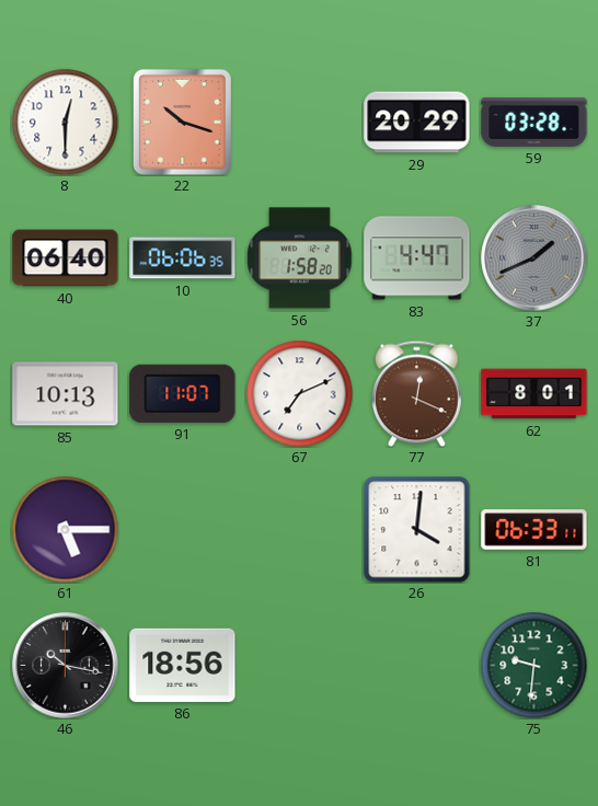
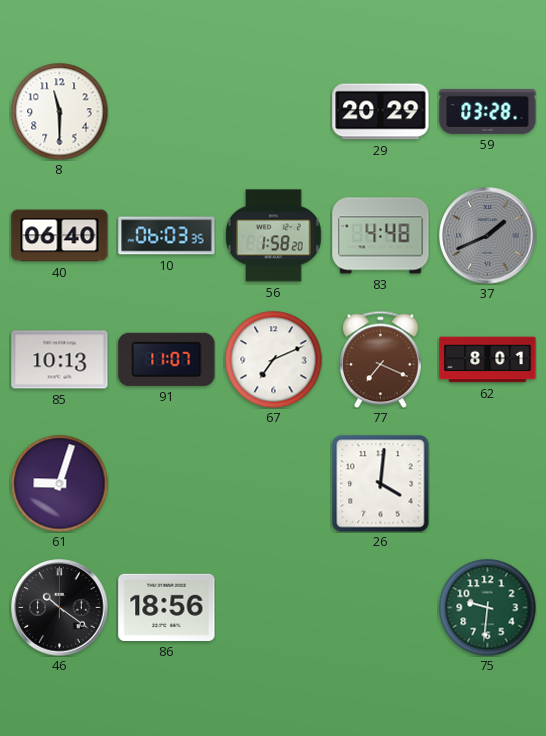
8: 12:30 -> 11:30
22: 10:18 -> none
10: 06:06 -> 06:03
83: 4:47 -> 4:48
77: 12:19 -> 7:19
61: 5:15 -> 9:03
81: 06:33 -> none
46: 10:17 -> 10:21
